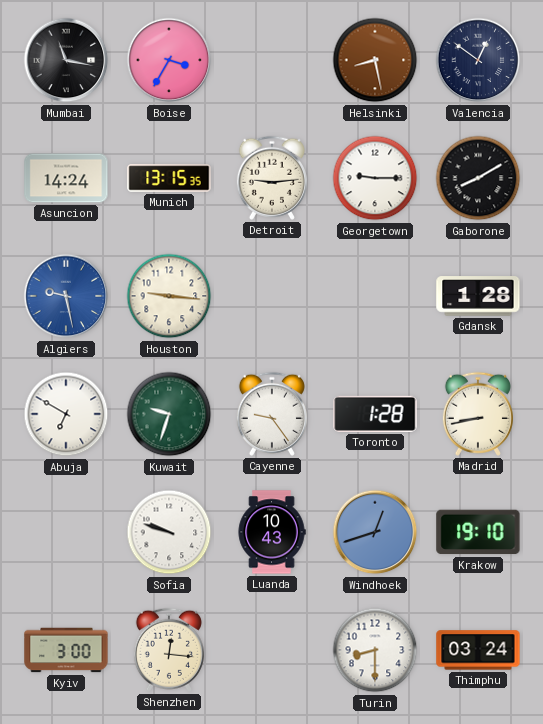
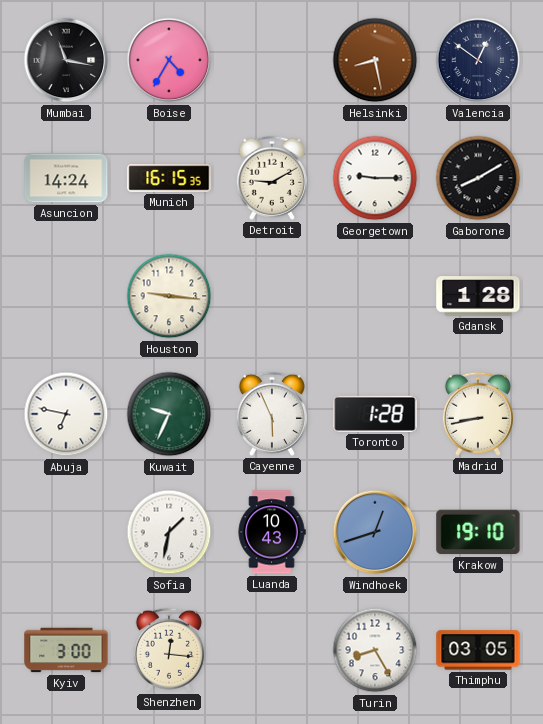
Boise: 3:35 -> 4:35
Munich: 13:15 -> 16:15
Detroit: 9:14 -> 9:10
Algiers: 9:28 -> none
Abuja: 6:50 -> 6:47
Kuwait: 9:33 -> 9:34
Cayenne: 9:24 -> 5:56
Sofia: 9:48 -> 1:32
Turin: 8:30 -> 8:25
Thimphu: 03:24 -> 03:05
